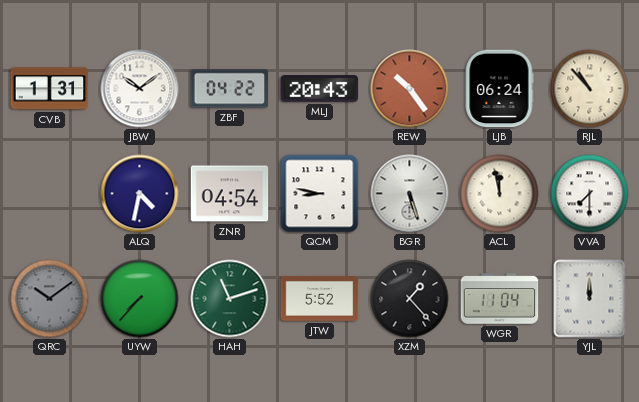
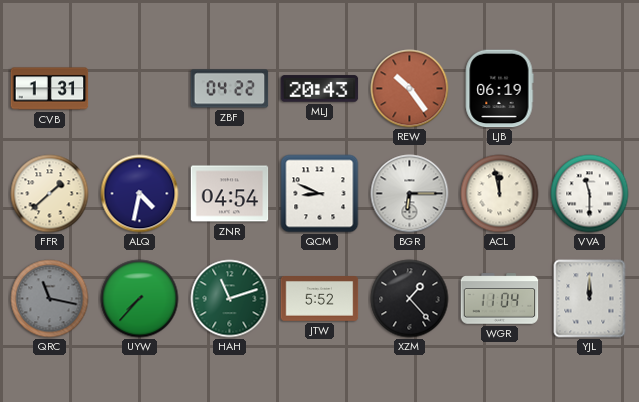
JBW: 10:09 -> none
LJB: 06:24 -> 06:19
RJL: 10:53 -> none
FFR: none -> 1:38
QCM: 8:47 -> 8:49
BGR: 5:27 -> 6:15
VVA: 7:30 -> 11:30
QRC: 10:09 -> 11:17
